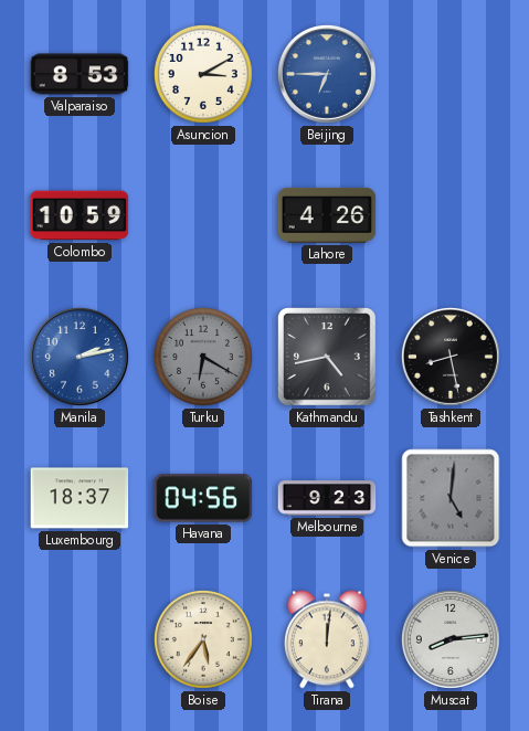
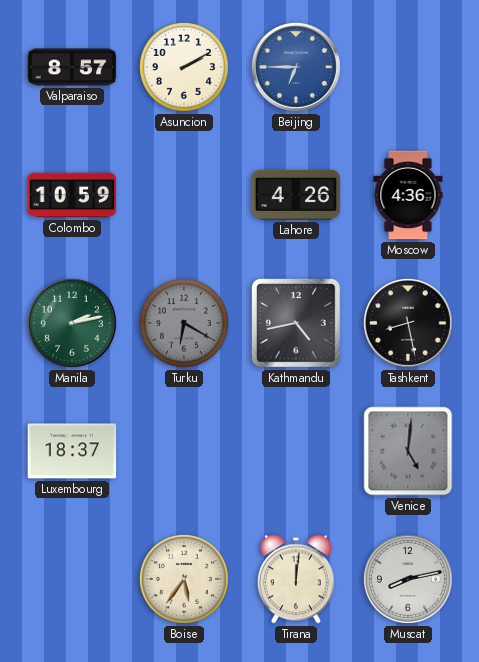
Valparaiso: 8:53 -> 8:57
Asuncion: 3:10 -> 2:10
Moscow: none -> 4:36
Manila dial: blue -> green
Havana: 04:56 -> none
Melbourne: 9:23 -> none
Muscat: 8:14 -> 8:13
